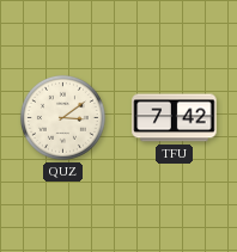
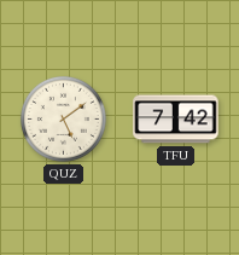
QUZ: 3:09 -> 5:09
